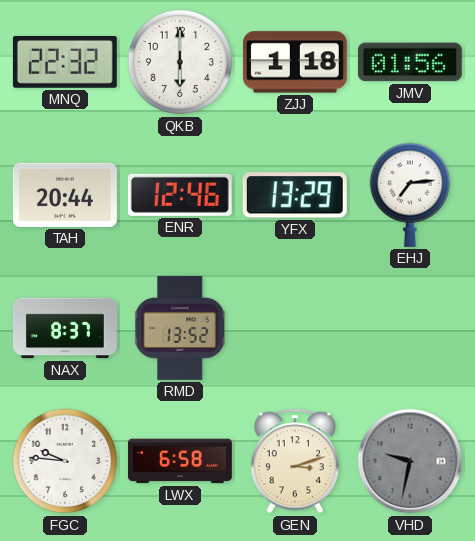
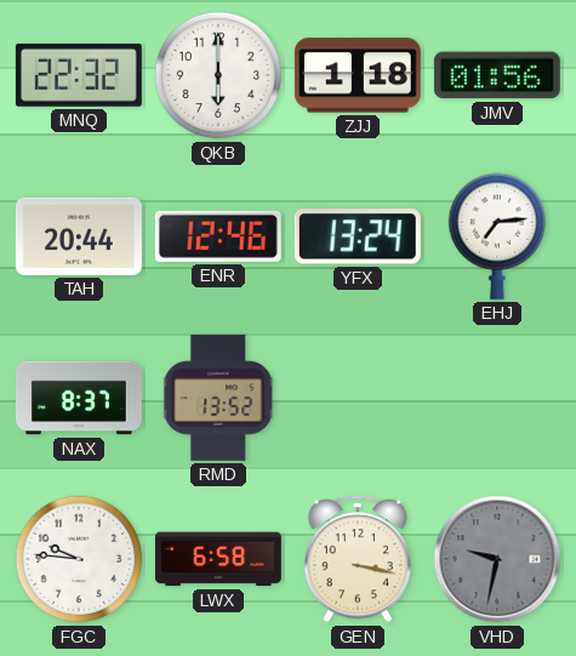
YFX: 13:29 -> 13:24
GEN: 3:12 -> 3:17
